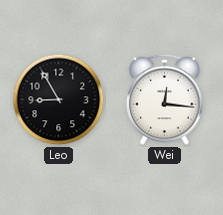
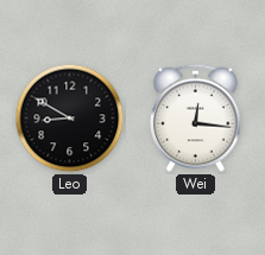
Leo: 8:55 -> 8:50
